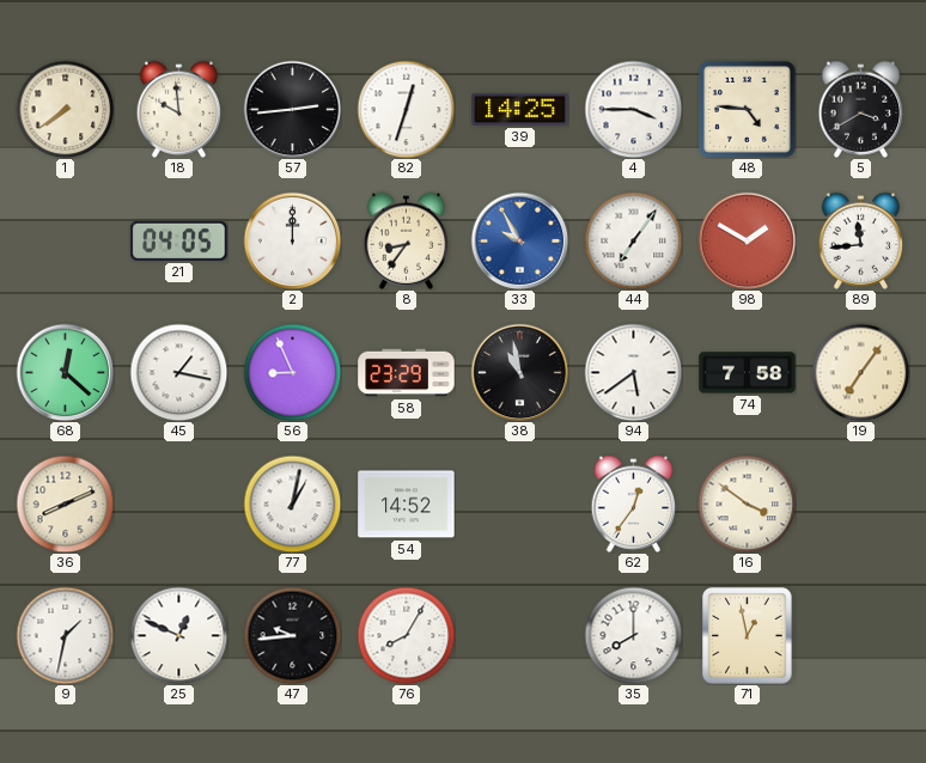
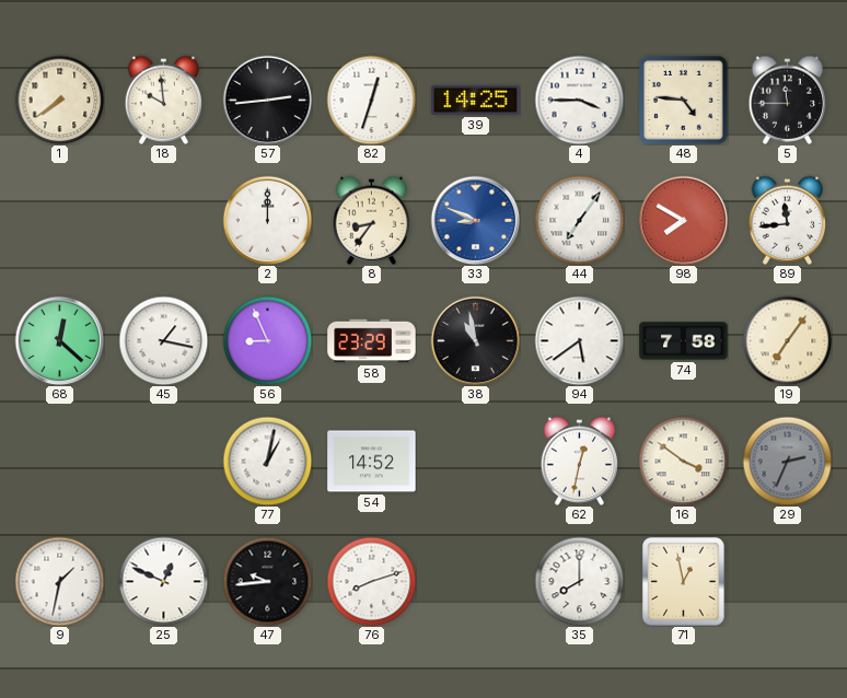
5: 3:40 -> 11:45
21: 04:05 -> none
33: 9:55 -> 8:49
98: 1:50 -> 7:50
36: 8:11 -> none
62: 12:36 -> 12:32
29: none -> 2:34
76: 8:05 -> 8:12
